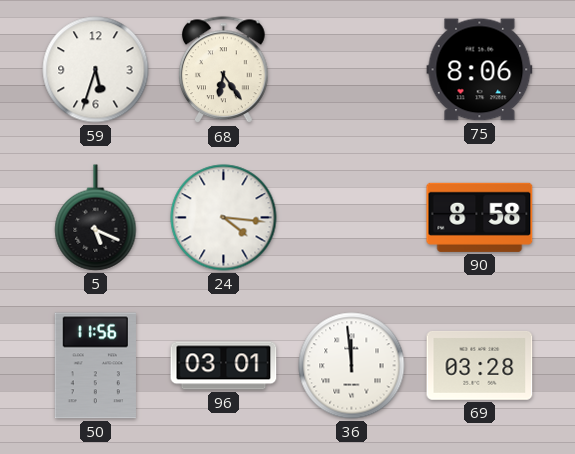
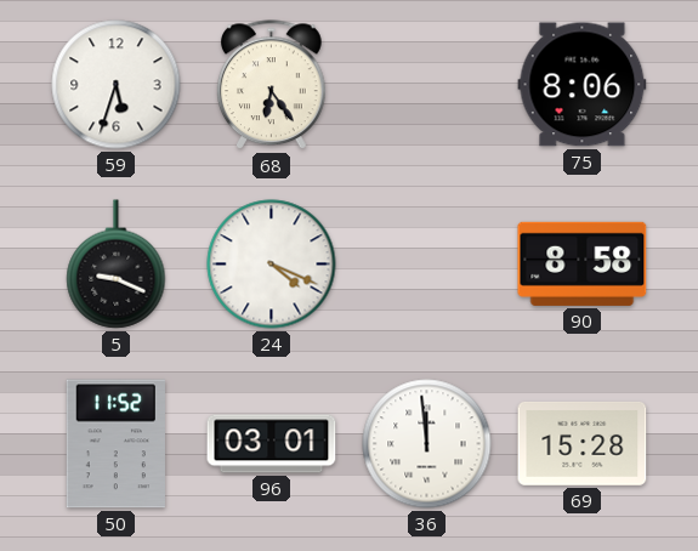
5: 5:19 -> 9:19
24: 4:16 -> 4:19
50: 11:56 -> 11:52
69: 03:28 -> 15:28
